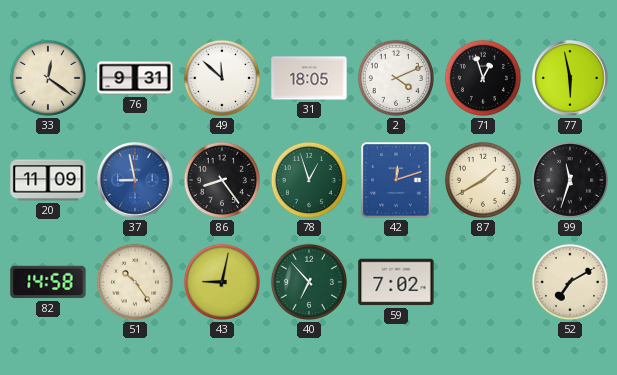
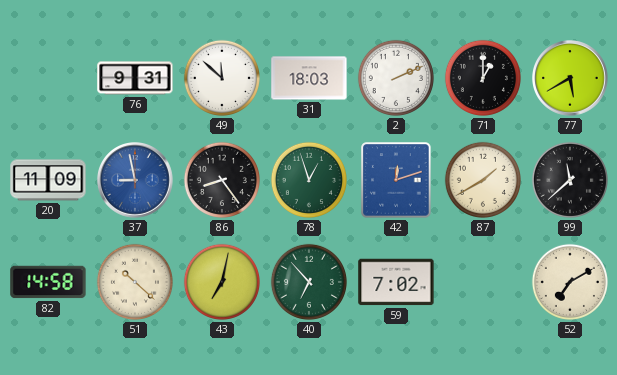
33: 12:21 -> none
31: 18:05 -> 18:03
2: 4:11 -> 2:11
71: 12:57 -> 1:00
77: 5:58 -> 5:40
99: 11:33 -> 11:38
51: 10:24 -> 10:22
43: 9:02 -> 7:02
